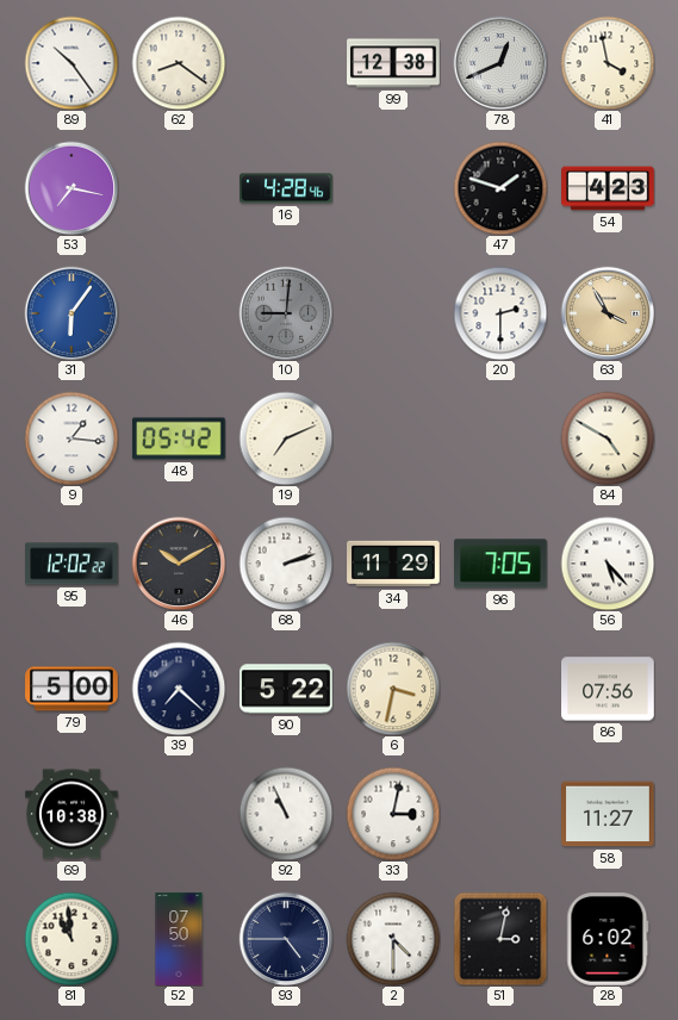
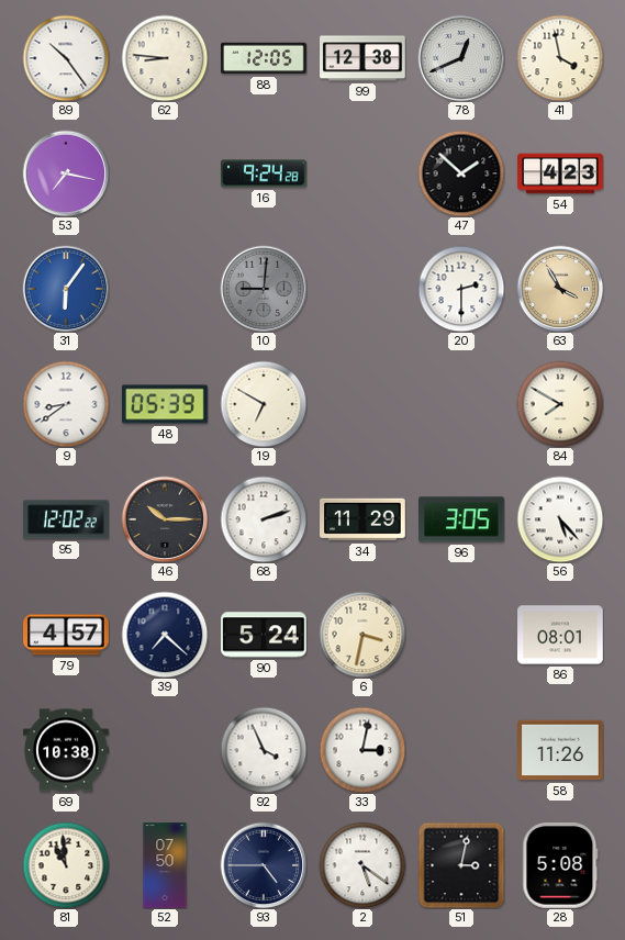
62: 8:21 -> 8:46
88: none -> 12:05
16: 4:28 -> 9:24
47: 1:48 -> 1:52
9: 1:16 -> 8:39
48: 05:42 -> 05:39
19: 7:11 -> 6:50
84: 4:50 -> 7:50
46: 10:10 -> 10:15
96: 7:05 -> 3:05
79: 5:00 -> 4:57
90: 5:22 -> 5:24
86: 07:56 -> 08:01
92: 10:56 -> 3:56
58: 11:27 -> 11:26
2: 4:30 -> 5:21
28: 6:02 -> 5:08
